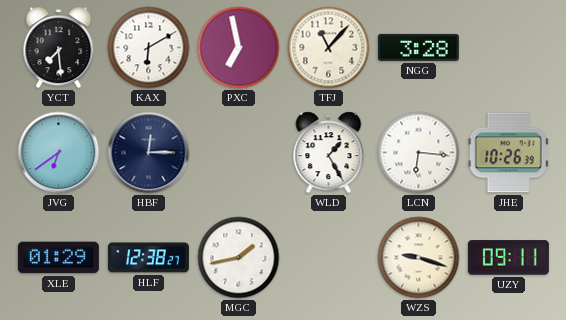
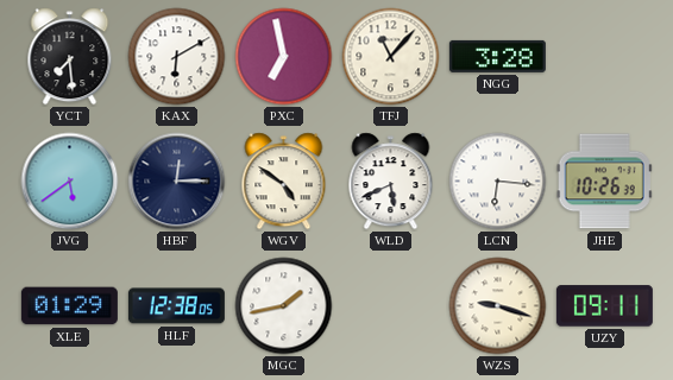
JVG: 6:39 -> 5:39
WGV: none -> 4:51
WLD: 1:25 -> 5:41
HLF: 12:38:27 -> 12:38:05
